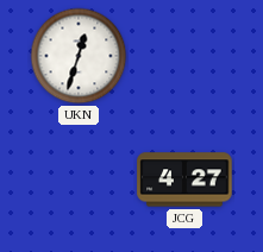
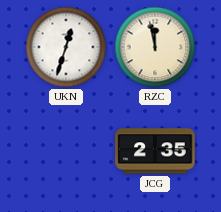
RZC: none -> 11:58
JCG: 4:27 -> 2:35
